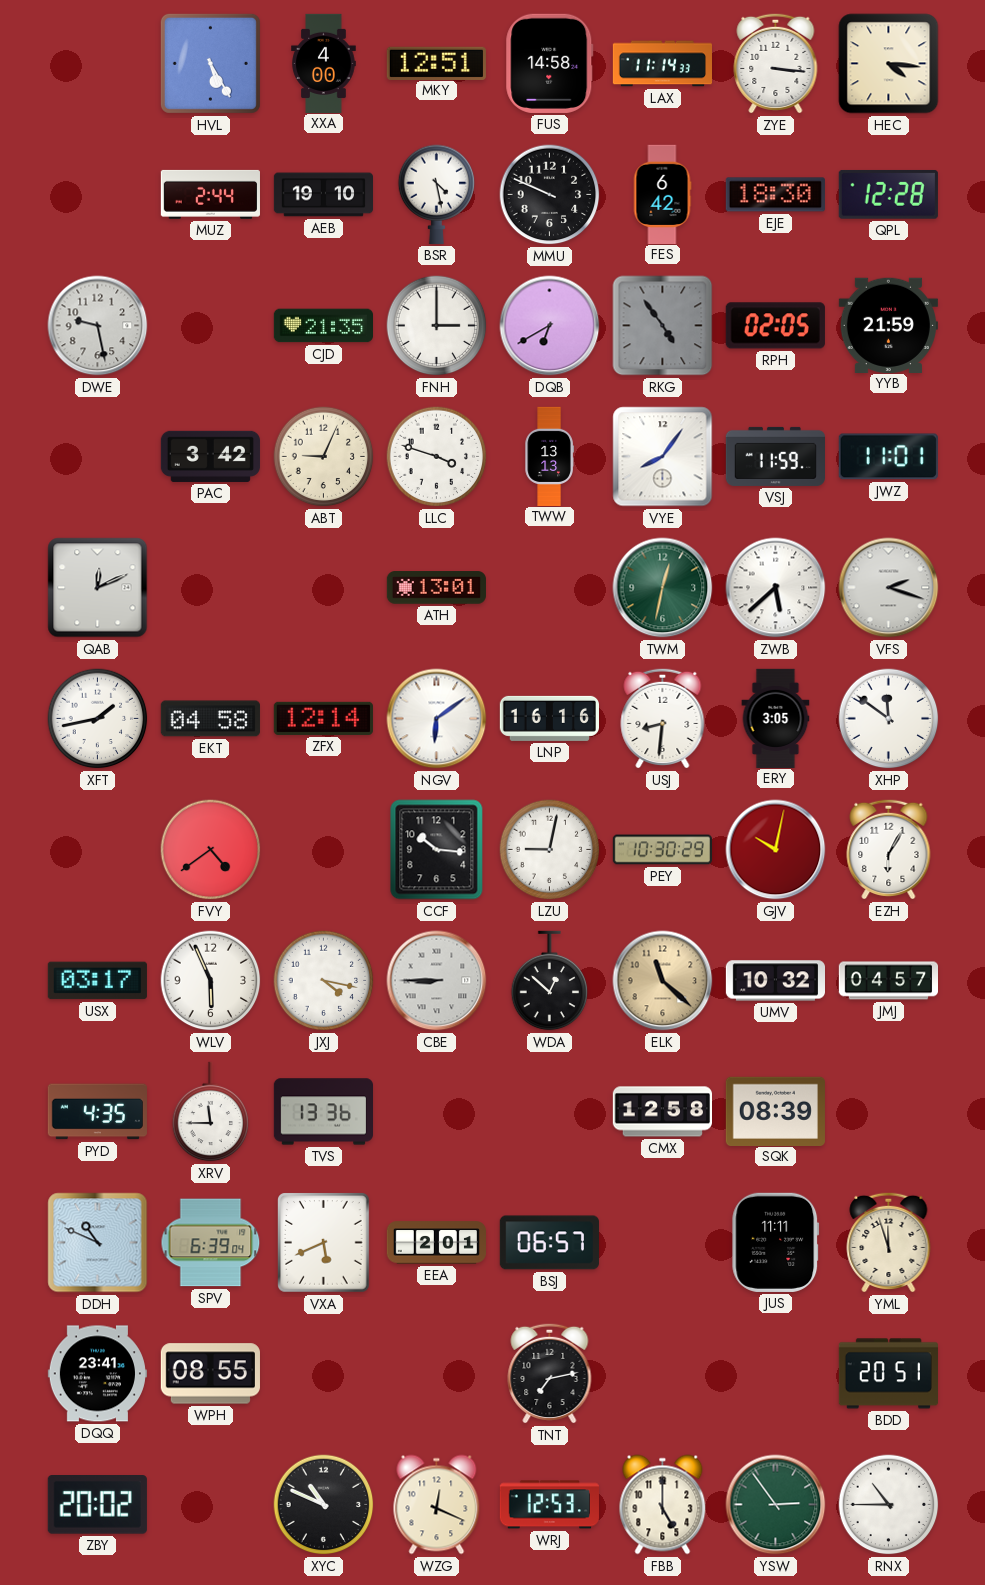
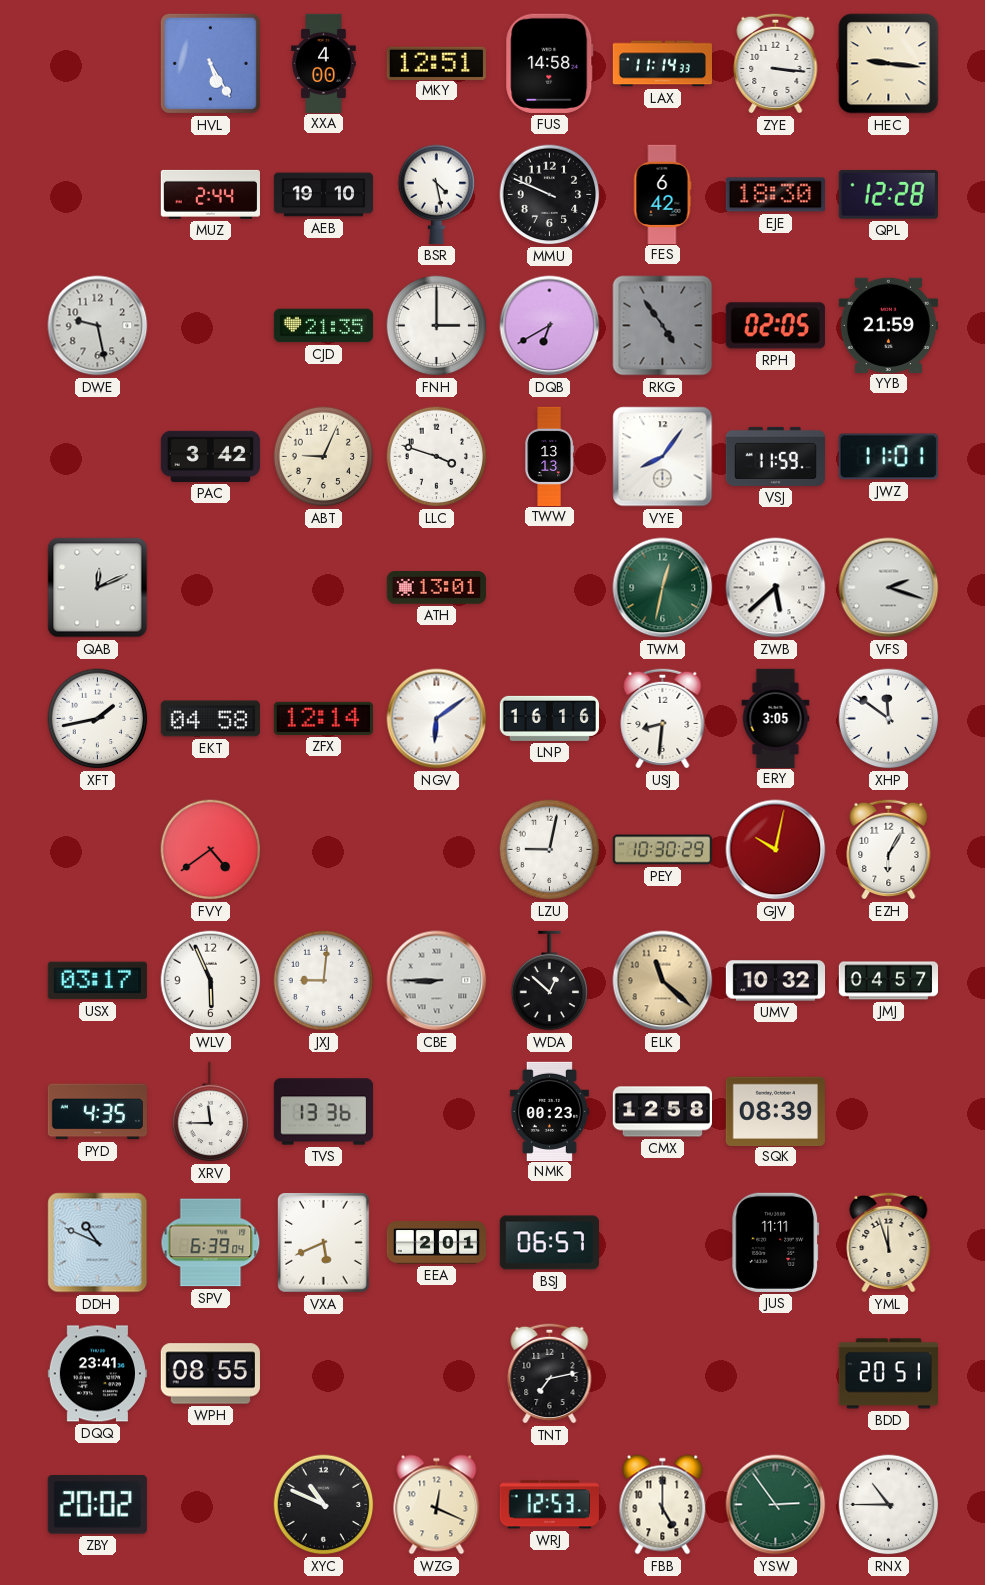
HEC: 4:16 -> 9:16
CCF: 10:16 -> none
JXJ: 4:17 -> 9:01
NMK: none -> 00:23
